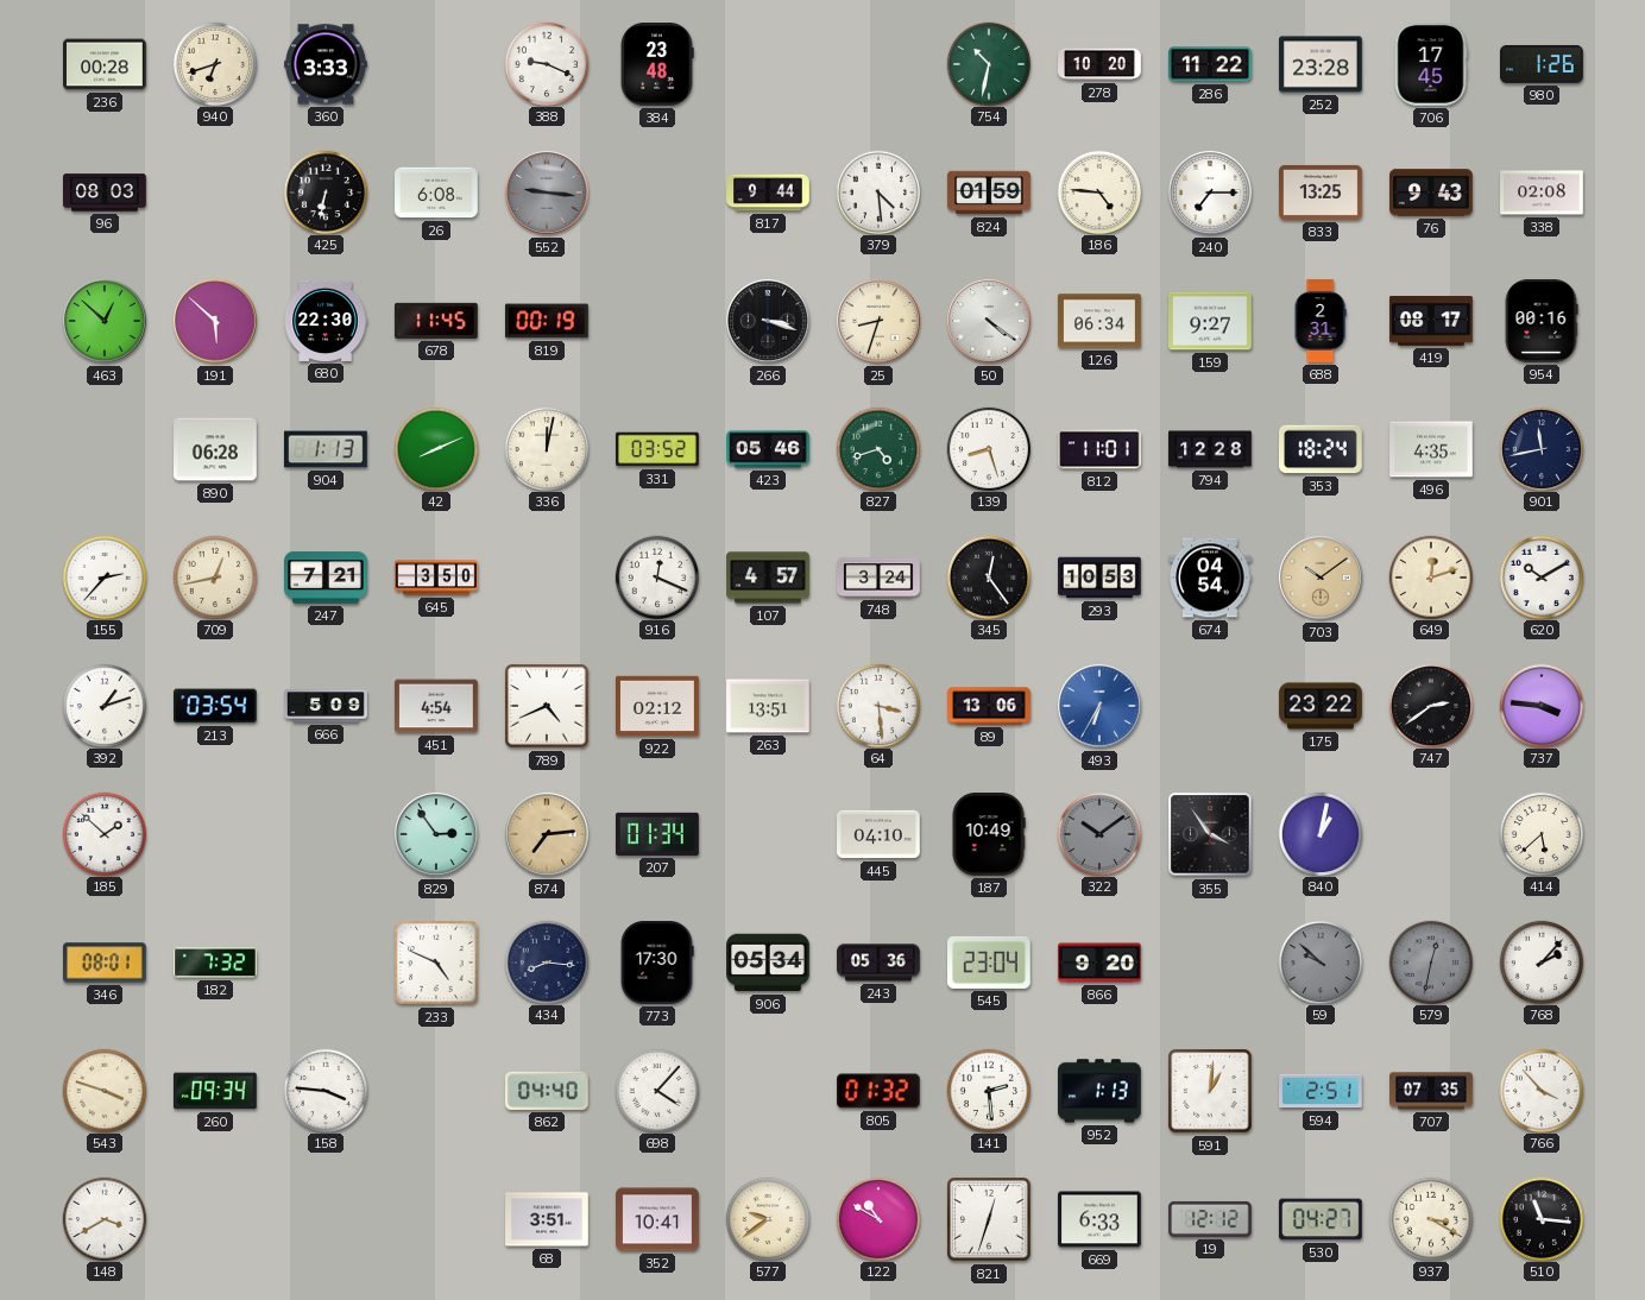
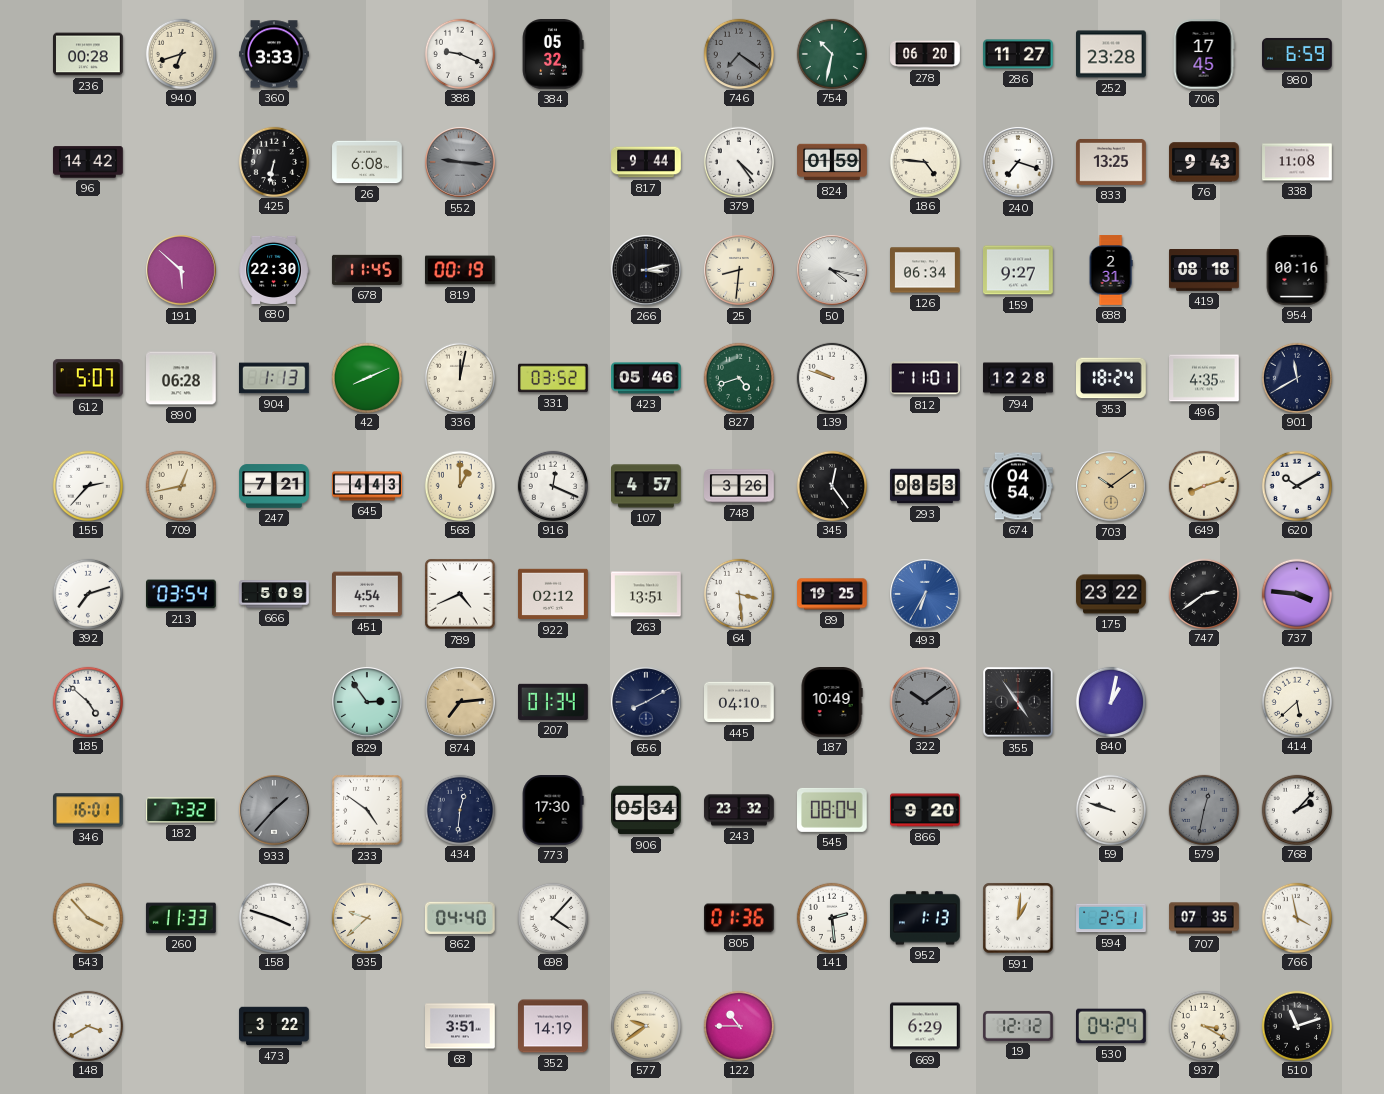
384: 23:48 -> 05:32
746: none -> 7:21
278: 10:20 -> 06:20
286: 11:22 -> 11:27
980: 1:26 -> 6:59
96: 08:03 -> 14:42
379: 4:29 -> 4:24
240: 7:15 -> 7:18
338: 02:08 -> 11:08
463: 12:52 -> none
266: 3:18 -> 3:13
25: 8:33 -> 8:31
50: 4:21 -> 4:17
419: 08:17 -> 08:18
612: none -> 5:07
139: 8:27 -> 9:48
901: 11:43 -> 11:40
645: 3:50 -> 4:43
568: none -> 1:00
748: 3:24 -> 3:26
293: 10:53 -> 08:53
649: 12:12 -> 8:12
392: 1:12 -> 7:12
89: 13:06 -> 19:25
185: 1:52 -> 4:52
656: none -> 8:10
355: 3:54 -> 4:54
346: 08:01 -> 16:01
933: none -> 1:37
233: 4:49 -> 4:51
434: 8:16 -> 12:31
243: 05:36 -> 23:32
545: 23:04 -> 08:04
59: 9:52 -> 9:48
59 dial: grey -> white
543: 3:48 -> 3:53
260: 09:34 -> 11:33
158: 3:46 -> 3:48
935: none -> 9:38
805: 01:32 -> 01:36
766: 3:53 -> 3:58
473: none -> 3:22
352: 10:41 -> 14:19
122: 10:50 -> 10:45
821: 12:33 -> none
669: 6:33 -> 6:29
530: 04:27 -> 04:24
510: 11:16 -> 11:12
